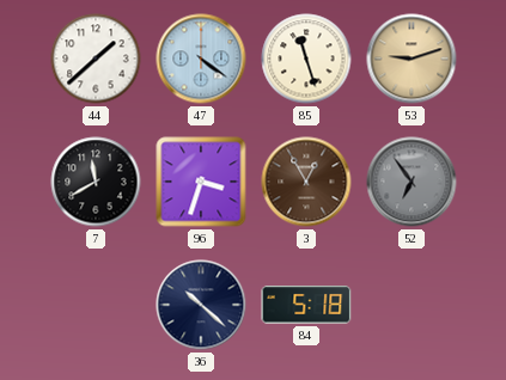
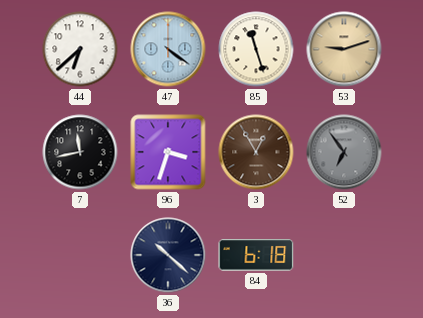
44: 1:38 -> 6:38
7: 11:40 -> 11:43
84: 5:18 -> 6:18
